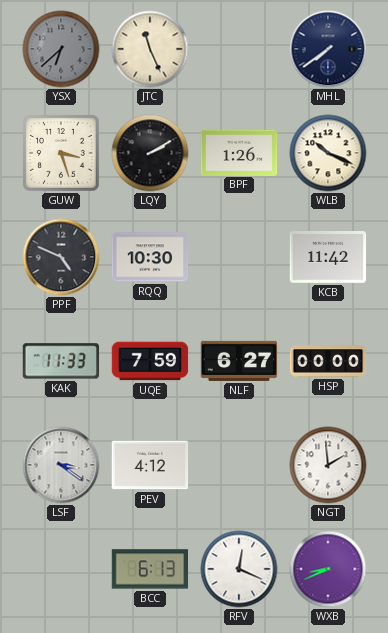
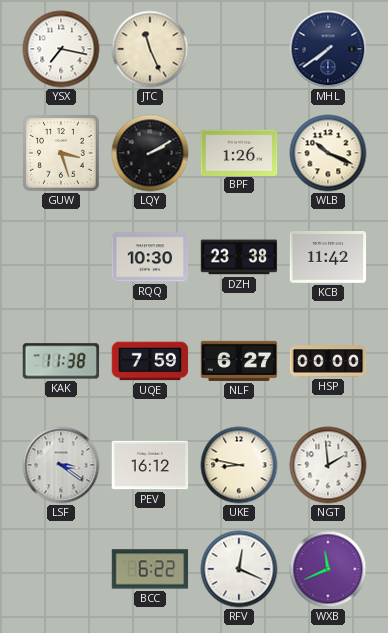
YSX: 6:38 -> 7:17
YSX dial: grey -> white
PPF: 4:49 -> none
DZH: none -> 23:38
KAK: 11:33 -> 11:38
PEV: 4:12 -> 16:12
UKE: none -> 8:47
BCC: 6:13 -> 6:22
WXB: 8:41 -> 11:41
